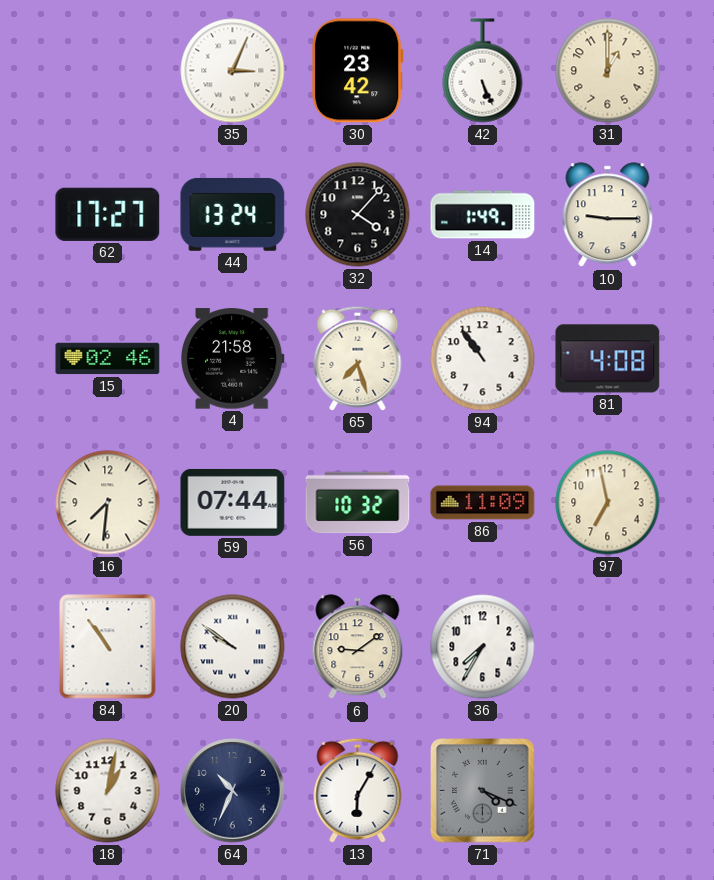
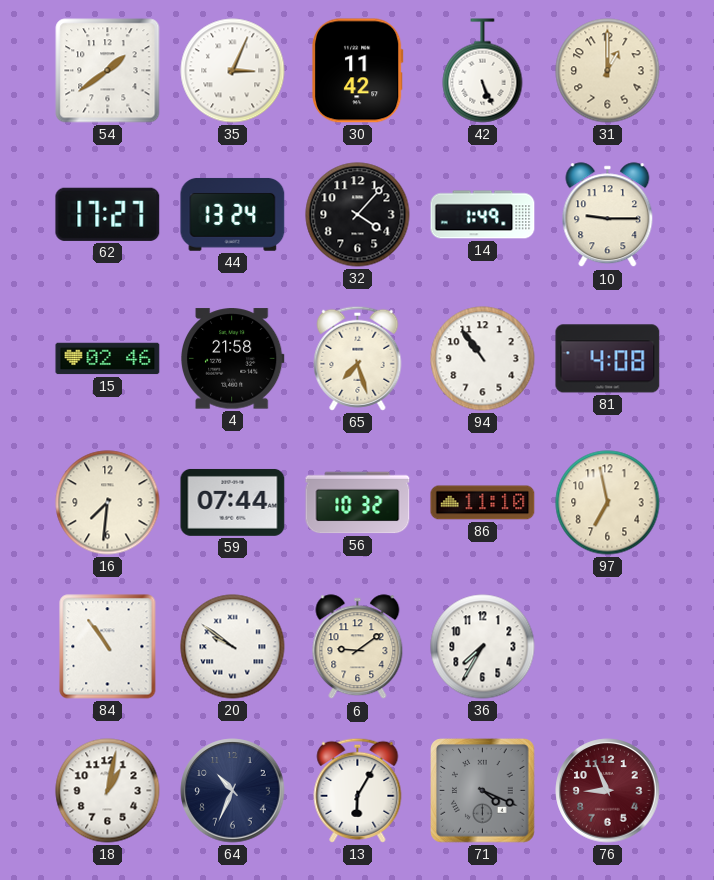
54: none -> 1:39
30: 23:42 -> 11:42
86: 11:09 -> 11:10
76: none -> 8:56
